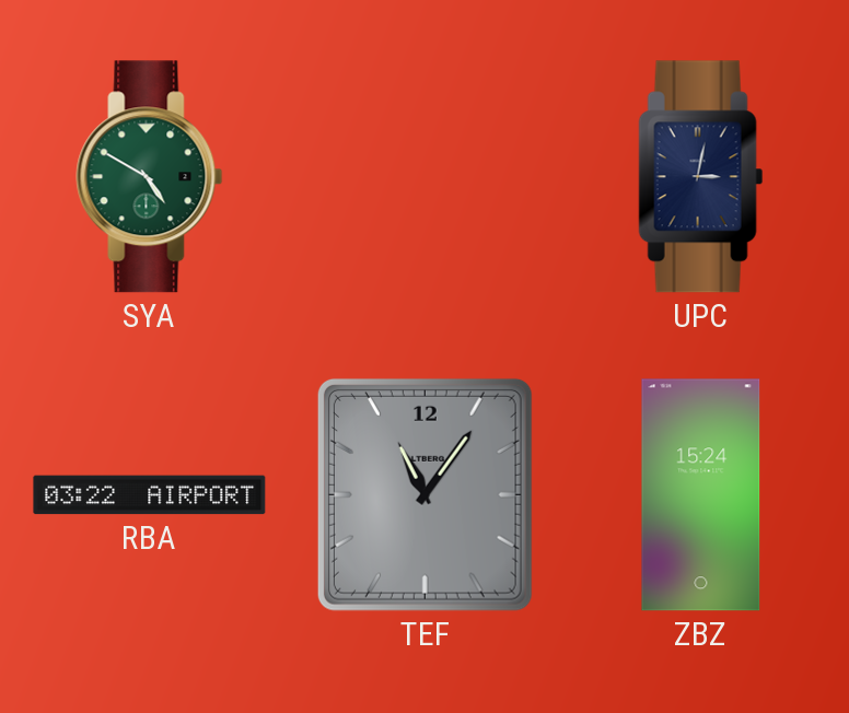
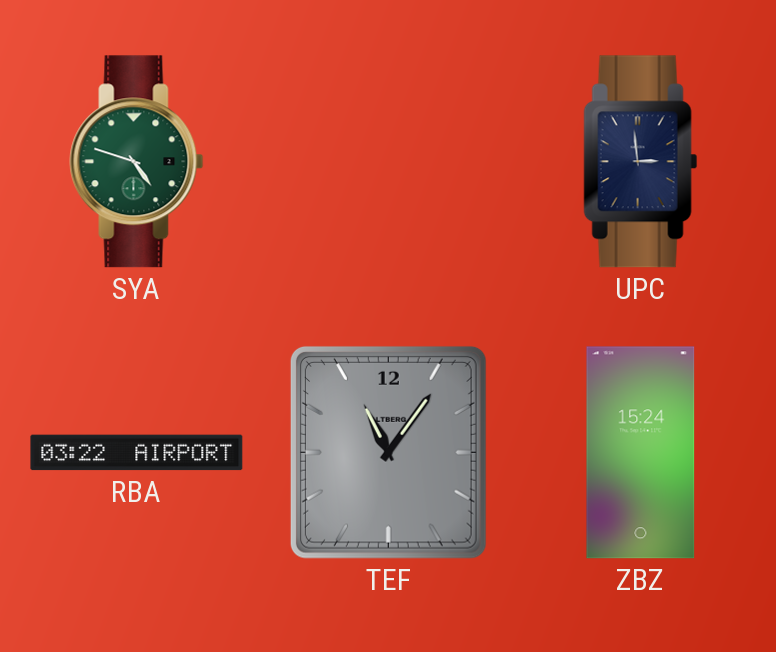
SYA: 4:50 -> 4:48
UPC: 3:02 -> 2:59
